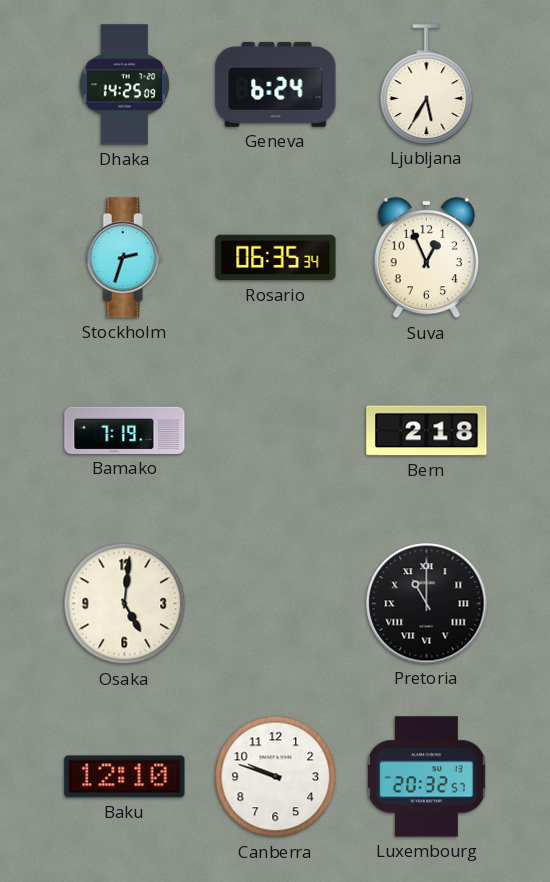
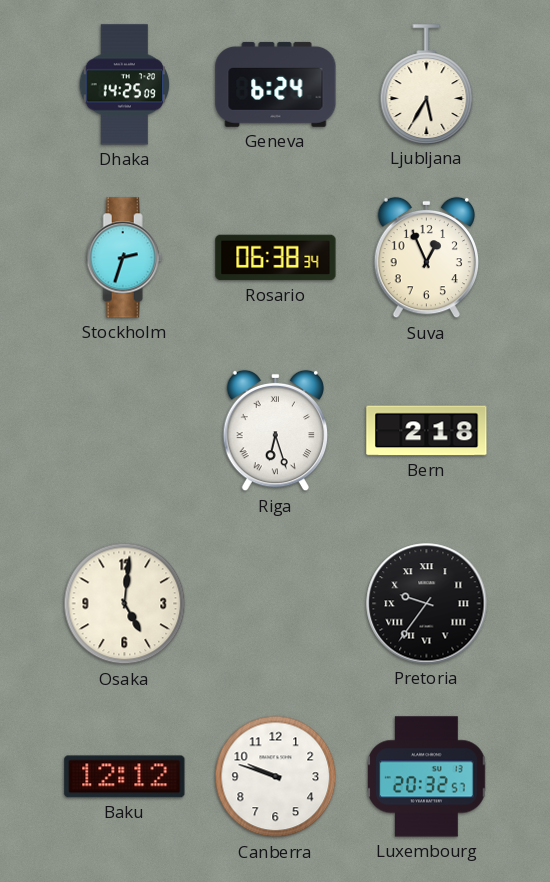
Rosario: 06:35 -> 06:38
Bamako: 7:19 -> none
Riga: none -> 6:27
Pretoria: 11:00 -> 9:36
Baku: 12:10 -> 12:12
